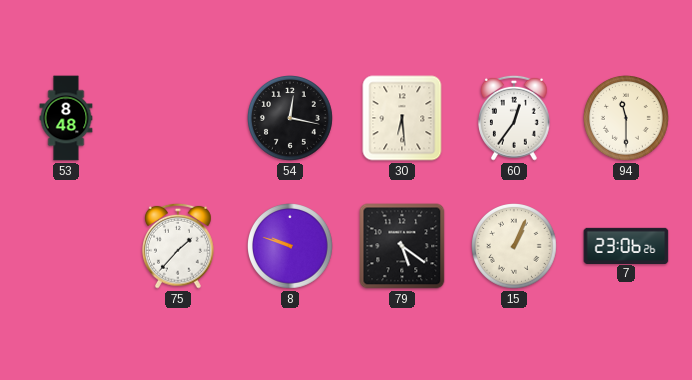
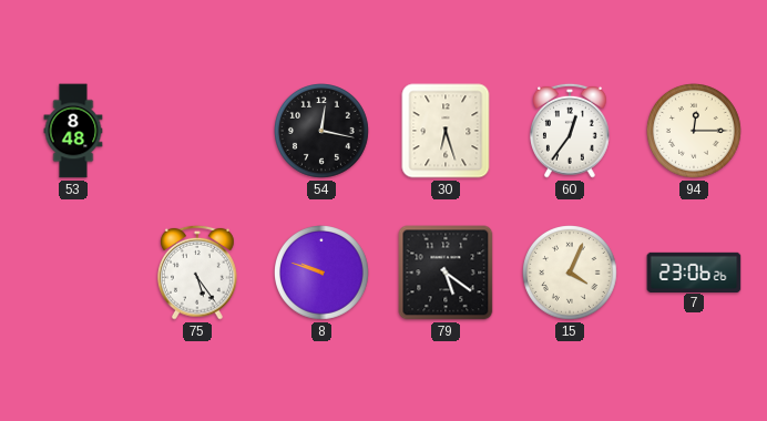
30: 6:29 -> 6:27
94: 11:30 -> 12:15
75: 1:37 -> 5:24
15: 1:04 -> 4:04
